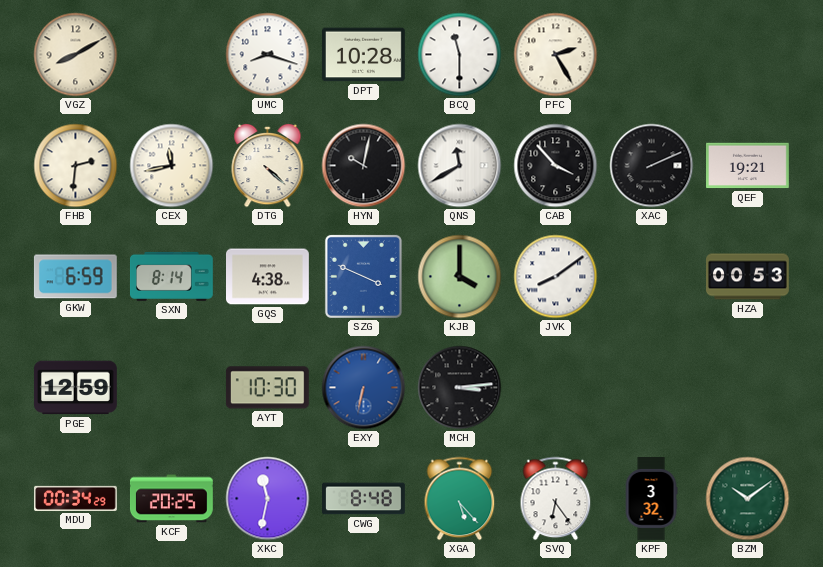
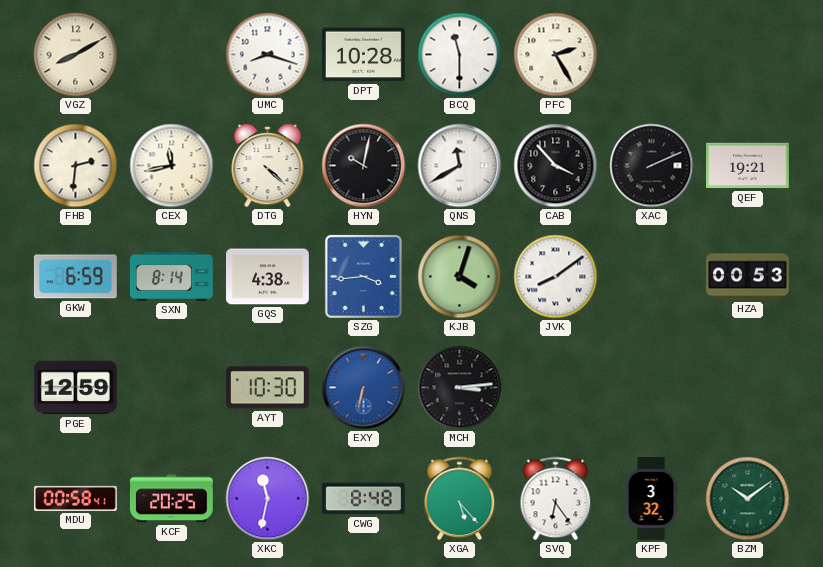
SZG: 3:49 -> 3:44
KJB: 4:00 -> 4:03
MDU: 00:34 -> 00:58
